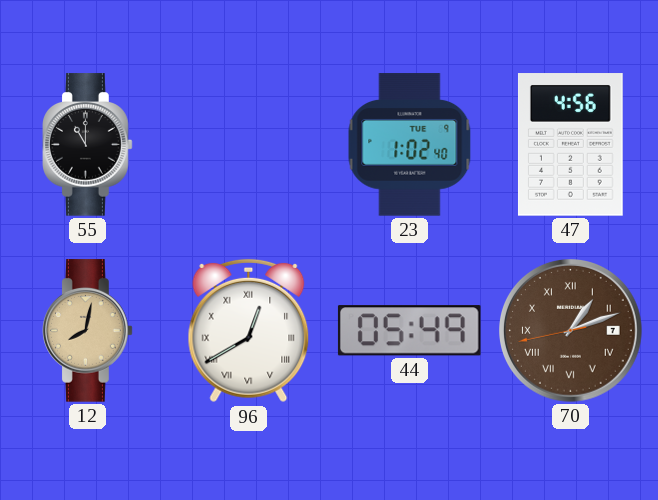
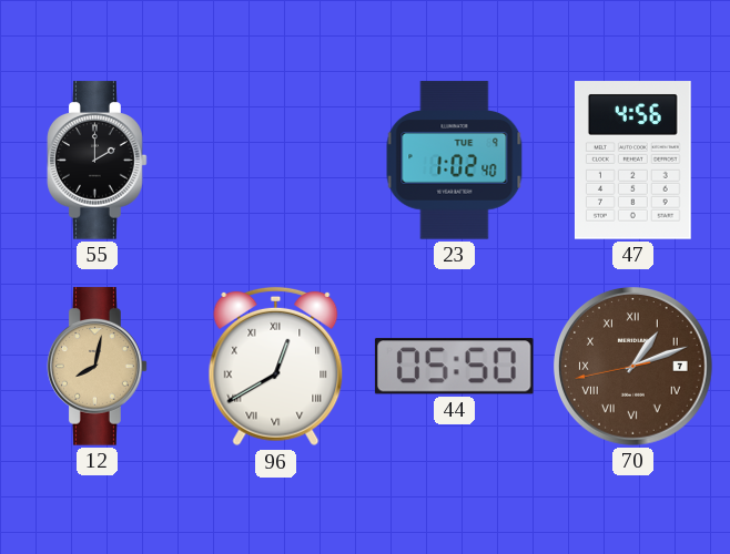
55: 11:00 -> 2:00
44: 05:49 -> 05:50
